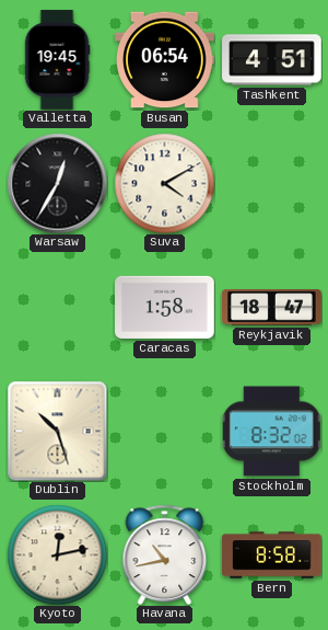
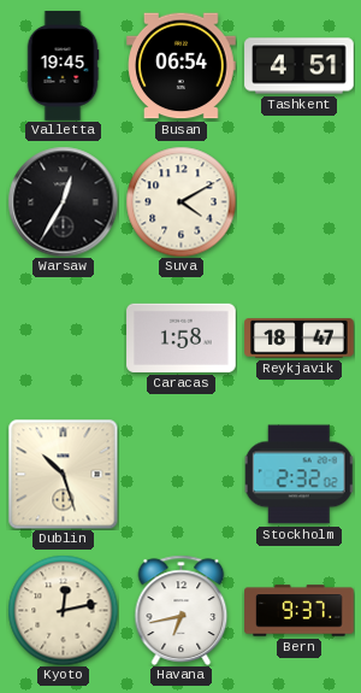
Stockholm: 8:32 -> 2:32
Havana: 10:43 -> 6:43
Bern: 8:58 -> 9:37
